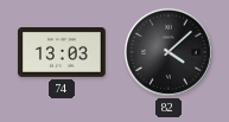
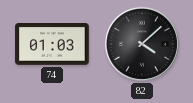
74: 13:03 -> 01:03
